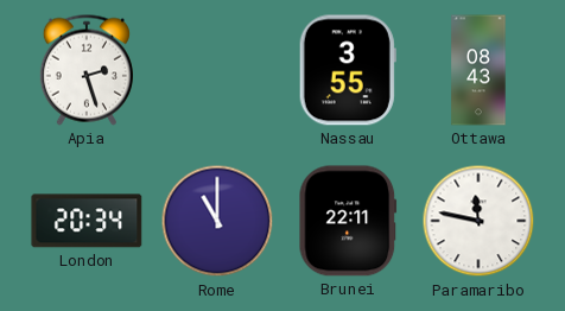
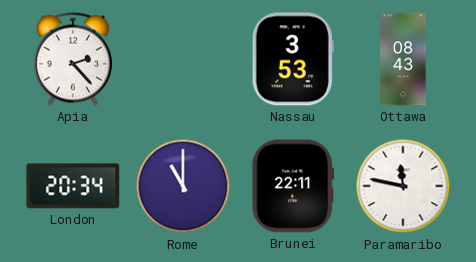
Apia: 2:27 -> 2:23
Nassau: 3:55 -> 3:53
